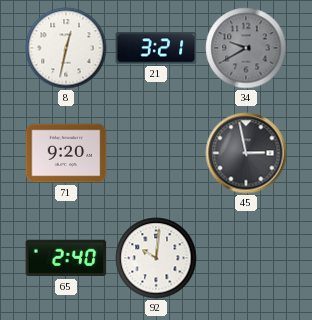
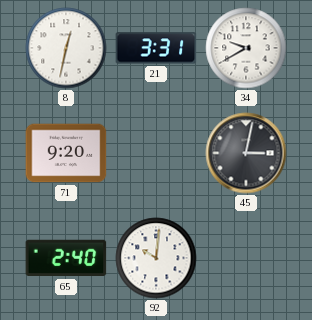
21: 3:21 -> 3:31
34 dial: grey -> white
45: 2:58 -> 3:02
